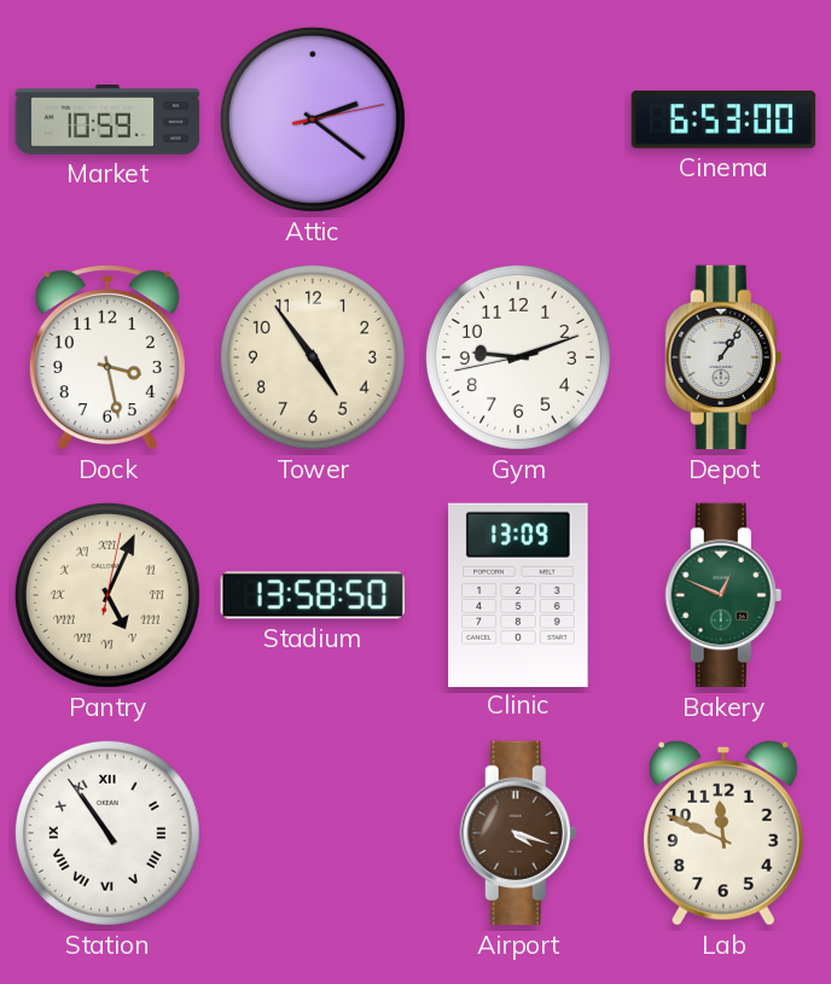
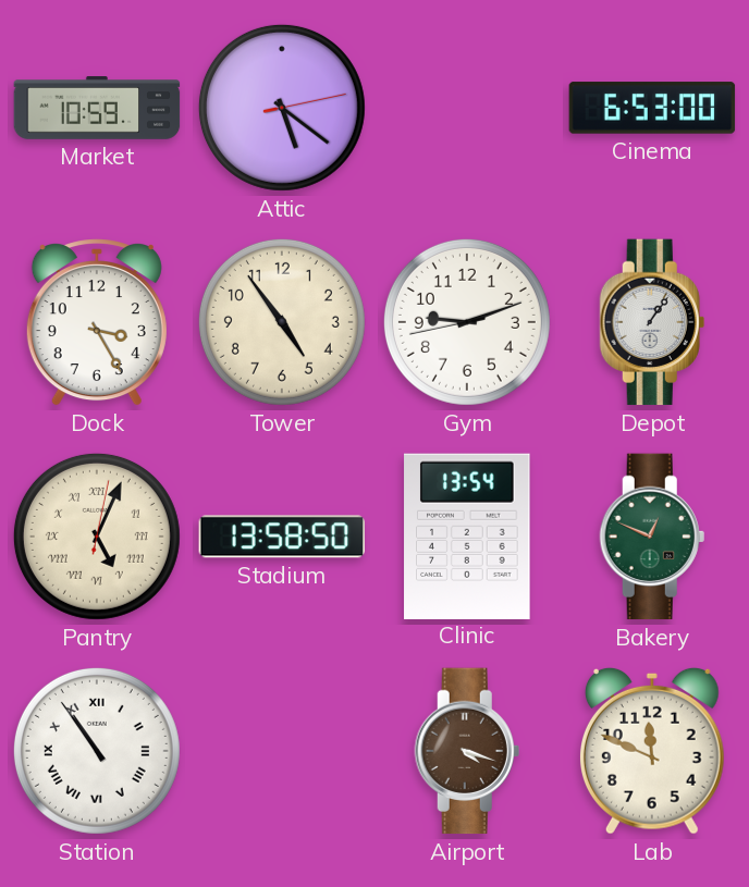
Attic: 2:21 -> 5:21
Dock: 3:28 -> 3:25
Clinic: 13:09 -> 13:54
